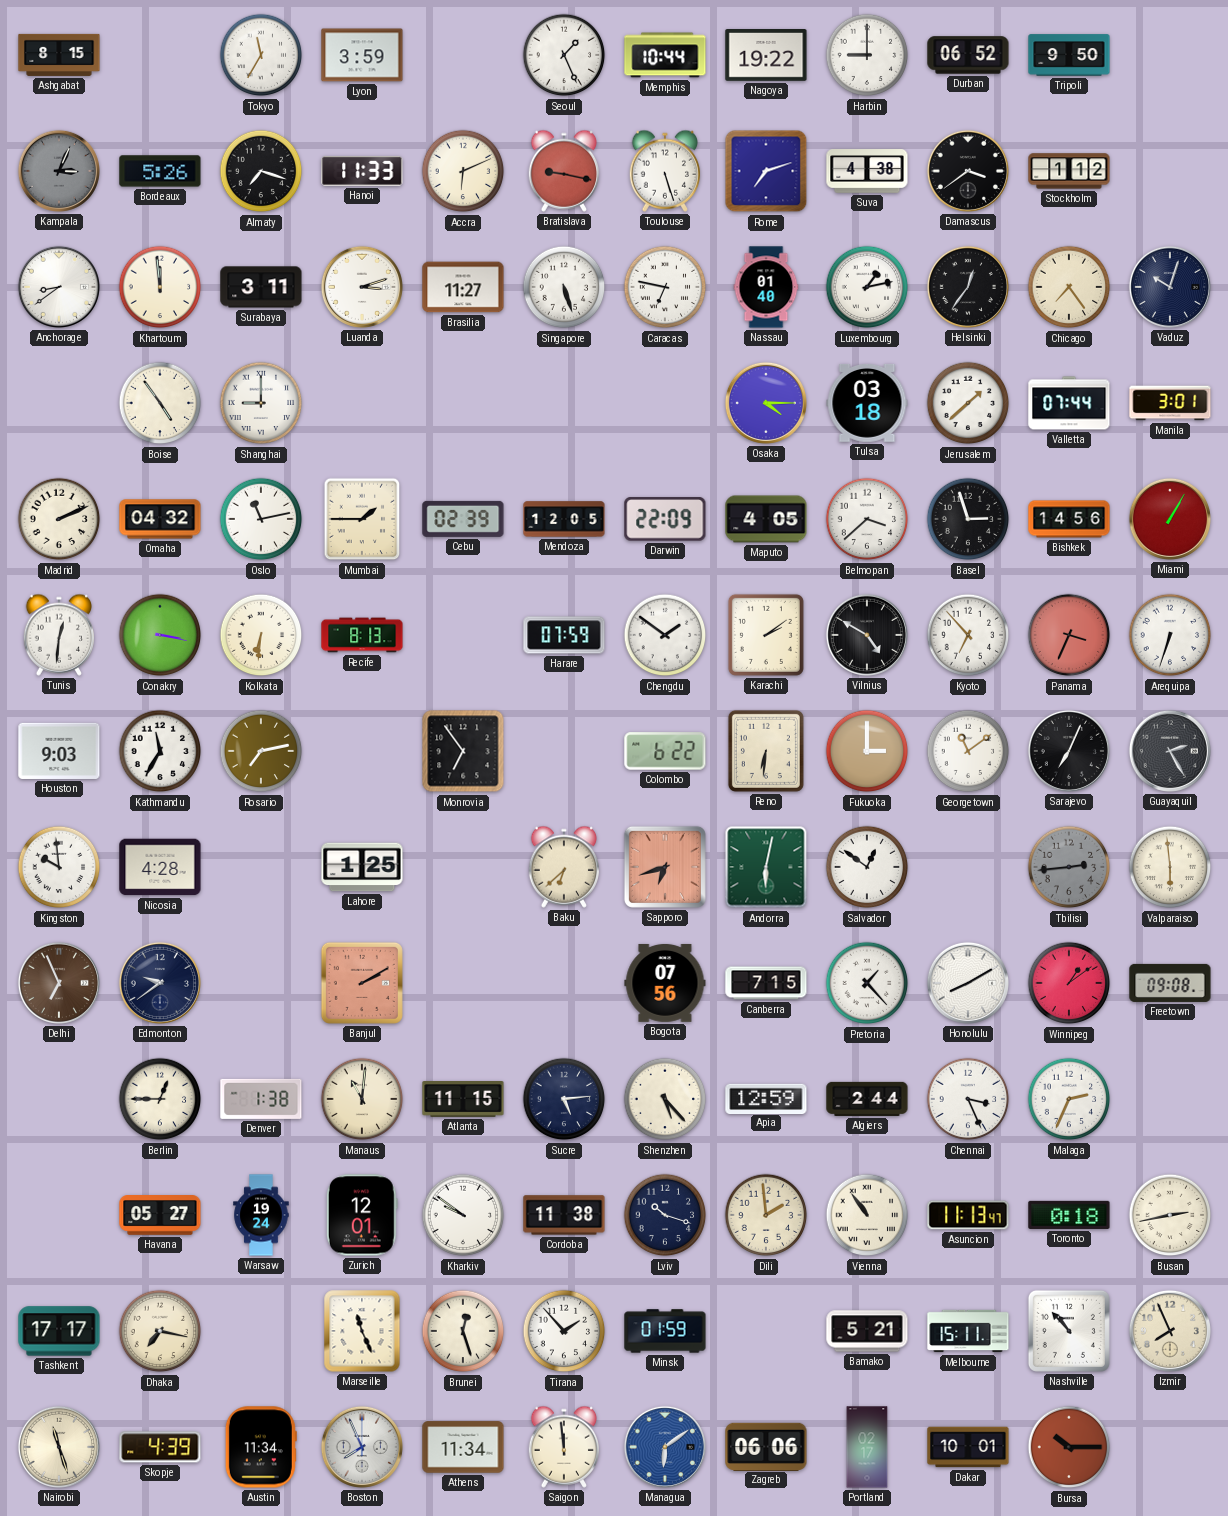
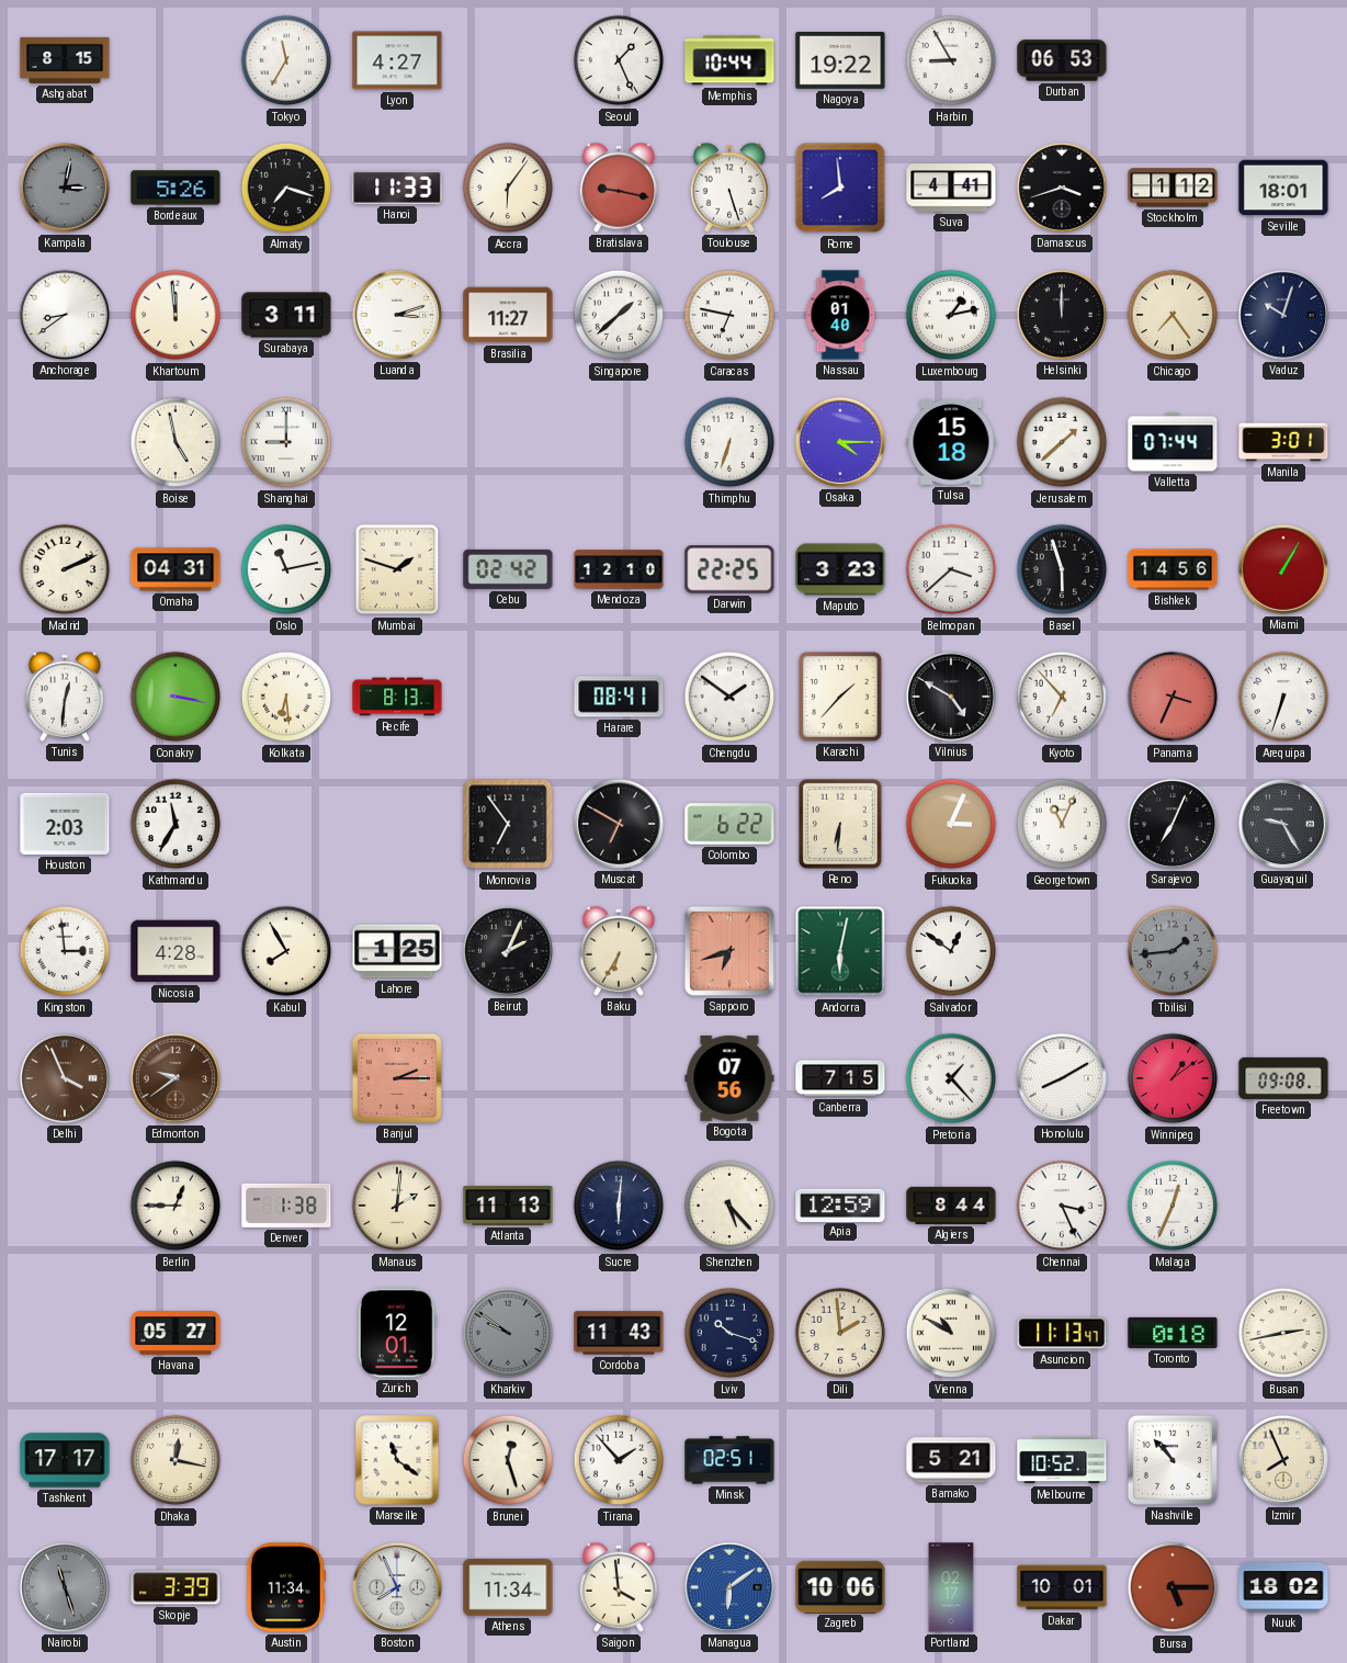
Lyon: 3:59 -> 4:27
Harbin: 9:00 -> 8:55
Durban: 06:52 -> 06:53
Tripoli: 9:50 -> none
Kampala: 3:04 -> 3:02
Accra: 6:11 -> 6:06
Rome: 7:12 -> 7:59
Suva: 4:38 -> 4:41
Damascus: 3:39 -> 3:42
Seville: none -> 18:01
Singapore: 5:27 -> 1:38
Helsinki: 12:36 -> 12:00
Boise: 4:54 -> 4:58
Thimphu: none -> 6:33
Tulsa: 03:18 -> 15:18
Omaha: 04:32 -> 04:31
Mumbai: 1:45 -> 1:48
Cebu: 02:39 -> 02:42
Mendoza: 12:05 -> 12:10
Darwin: 22:09 -> 22:25
Maputo: 4:05 -> 3:23
Basel: 2:57 -> 5:57
Kolkata: 6:31 -> 6:29
Harare: 07:59 -> 08:41
Karachi: 2:09 -> 1:37
Houston: 9:03 -> 2:03
Rosario: 7:13 -> none
Muscat: none -> 6:50
Fukuoka: 3:00 -> 3:04
Georgetown: 11:09 -> 11:04
Guayaquil: 2:25 -> 9:25
Kingston: 9:59 -> 2:59
Kabul: none -> 7:55
Beirut: none -> 2:04
Baku: 6:38 -> 6:35
Tbilisi: 2:44 -> 1:44
Valparaiso: 5:59 -> none
Delhi: 6:56 -> 3:56
Edmonton dial: navy -> brown
Banjul: 2:10 -> 2:15
Manaus: 11:01 -> 2:01
Atlanta: 11:15 -> 11:13
Sucre: 5:14 -> 6:01
Algiers: 2:44 -> 8:44
Malaga: 2:34 -> 12:34
Warsaw: 19:24 -> none
Kharkiv dial: white -> grey
Cordoba: 11:38 -> 11:43
Vienna: 10:54 -> 10:50
Dhaka: 7:17 -> 12:17
Marseille: 11:26 -> 11:21
Minsk: 01:59 -> 02:51
Melbourne: 15:11 -> 10:52
Nairobi dial: cream -> grey
Skopje: 4:39 -> 3:39
Saigon: 11:59 -> 3:59
Zagreb: 06:06 -> 10:06
Bursa: 10:15 -> 5:15
Nuuk: none -> 18:02
